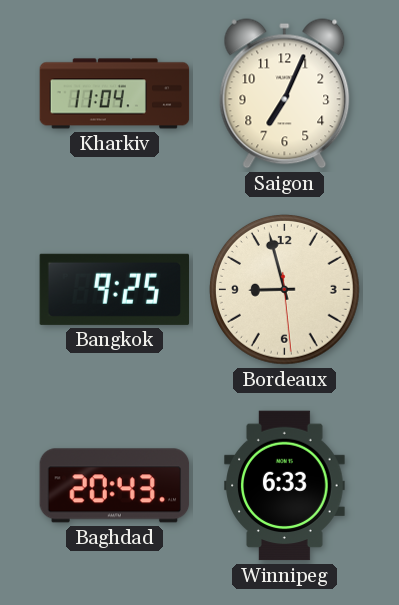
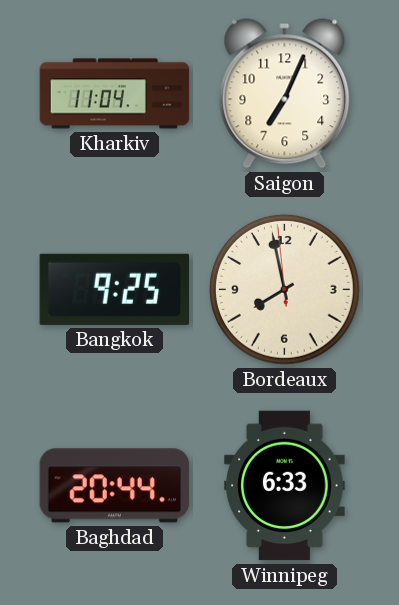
Bordeaux: 8:57 -> 7:57
Baghdad: 20:43 -> 20:44
